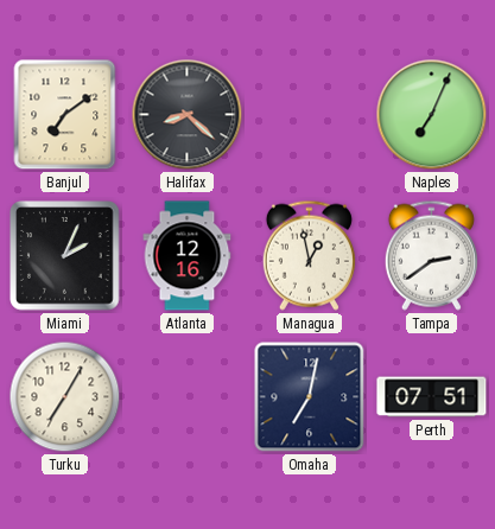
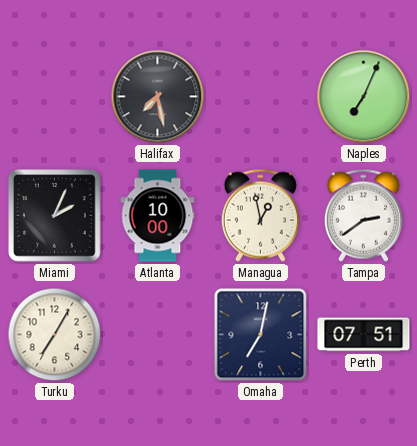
Banjul: 7:09 -> none
Halifax: 8:22 -> 7:28
Atlanta: 12:16 -> 10:00
